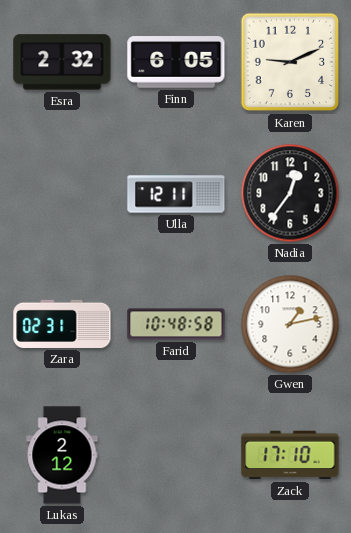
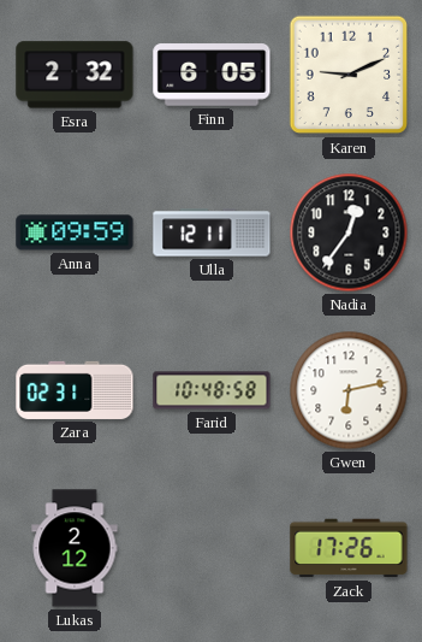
Anna: none -> 09:59
Gwen: 1:13 -> 6:13
Zack: 17:10 -> 17:26
